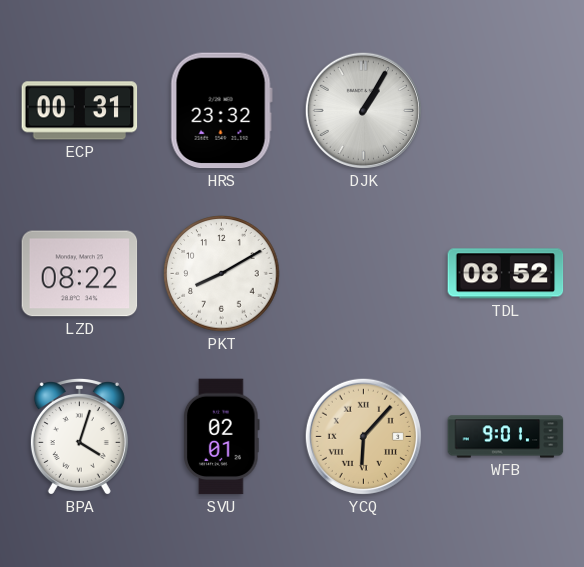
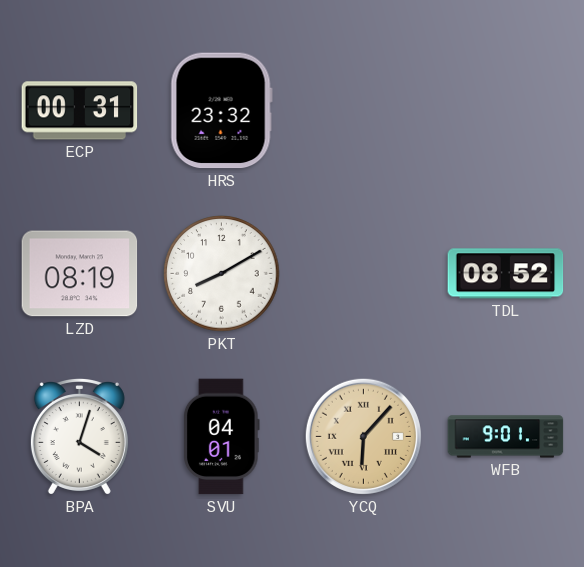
DJK: 1:05 -> none
LZD: 08:22 -> 08:19
SVU: 02:01 -> 04:01
